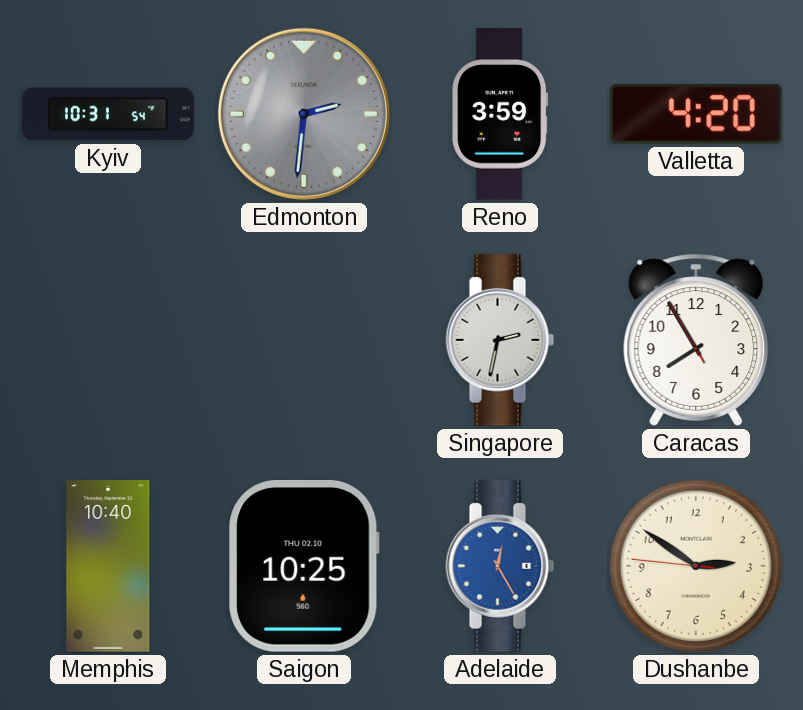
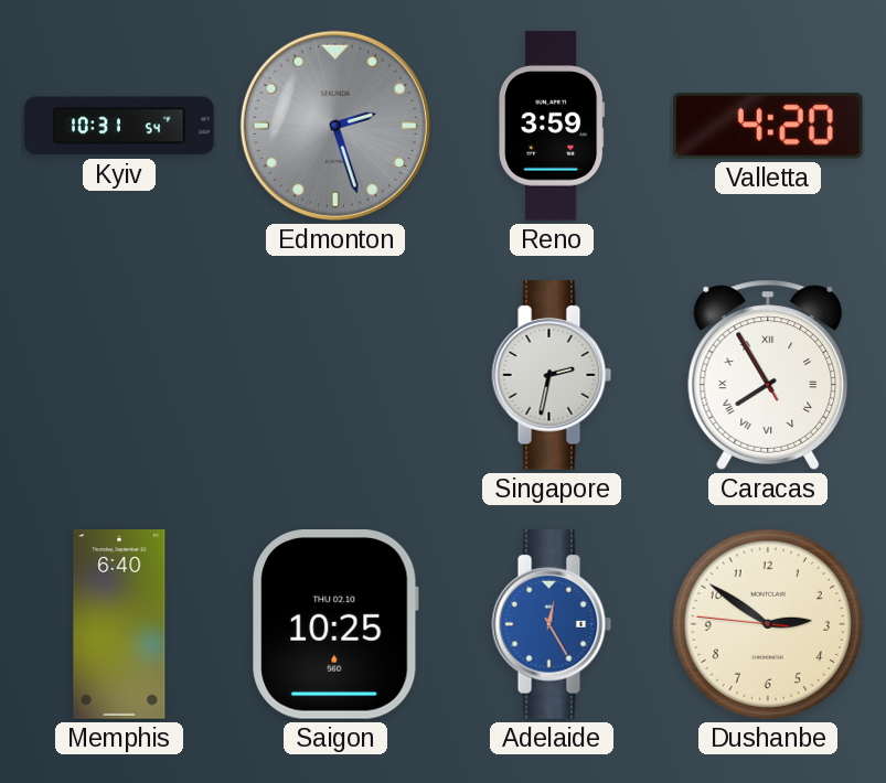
Edmonton: 2:31 -> 2:27
Caracas numerals: Arabic -> Roman
Memphis: 10:40 -> 6:40
